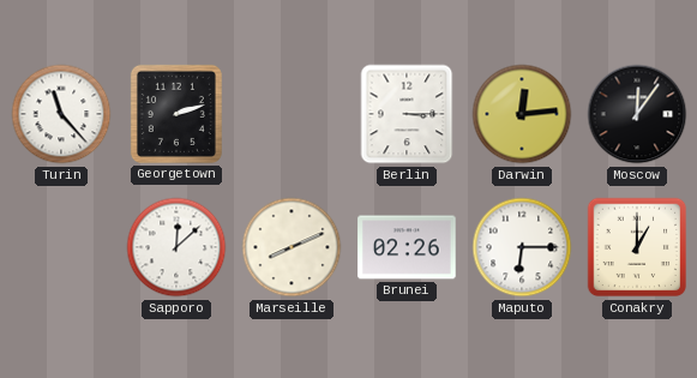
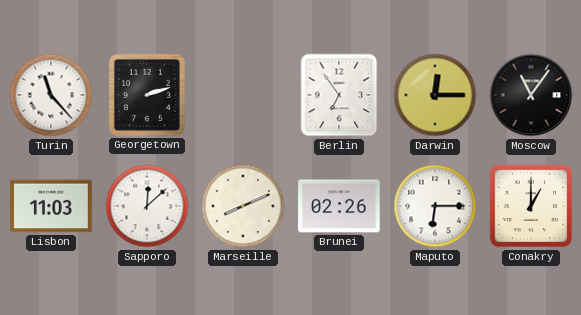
Berlin: 3:15 -> 6:54
Darwin: 12:14 -> 12:15
Moscow: 12:06 -> 11:06
Lisbon: none -> 11:03
